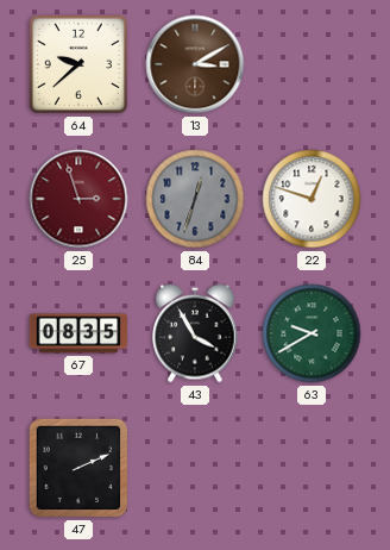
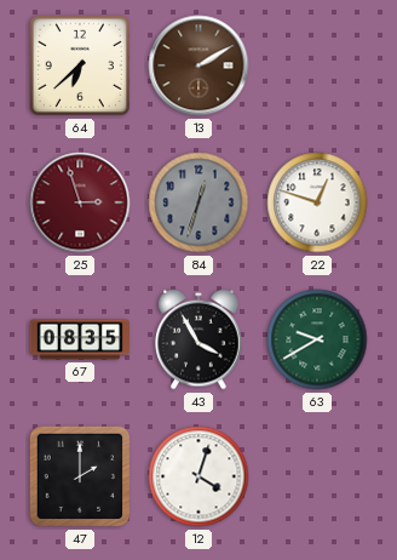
64: 9:38 -> 6:38
13: 3:10 -> 2:10
47: 2:11 -> 2:00
12: none -> 4:03
